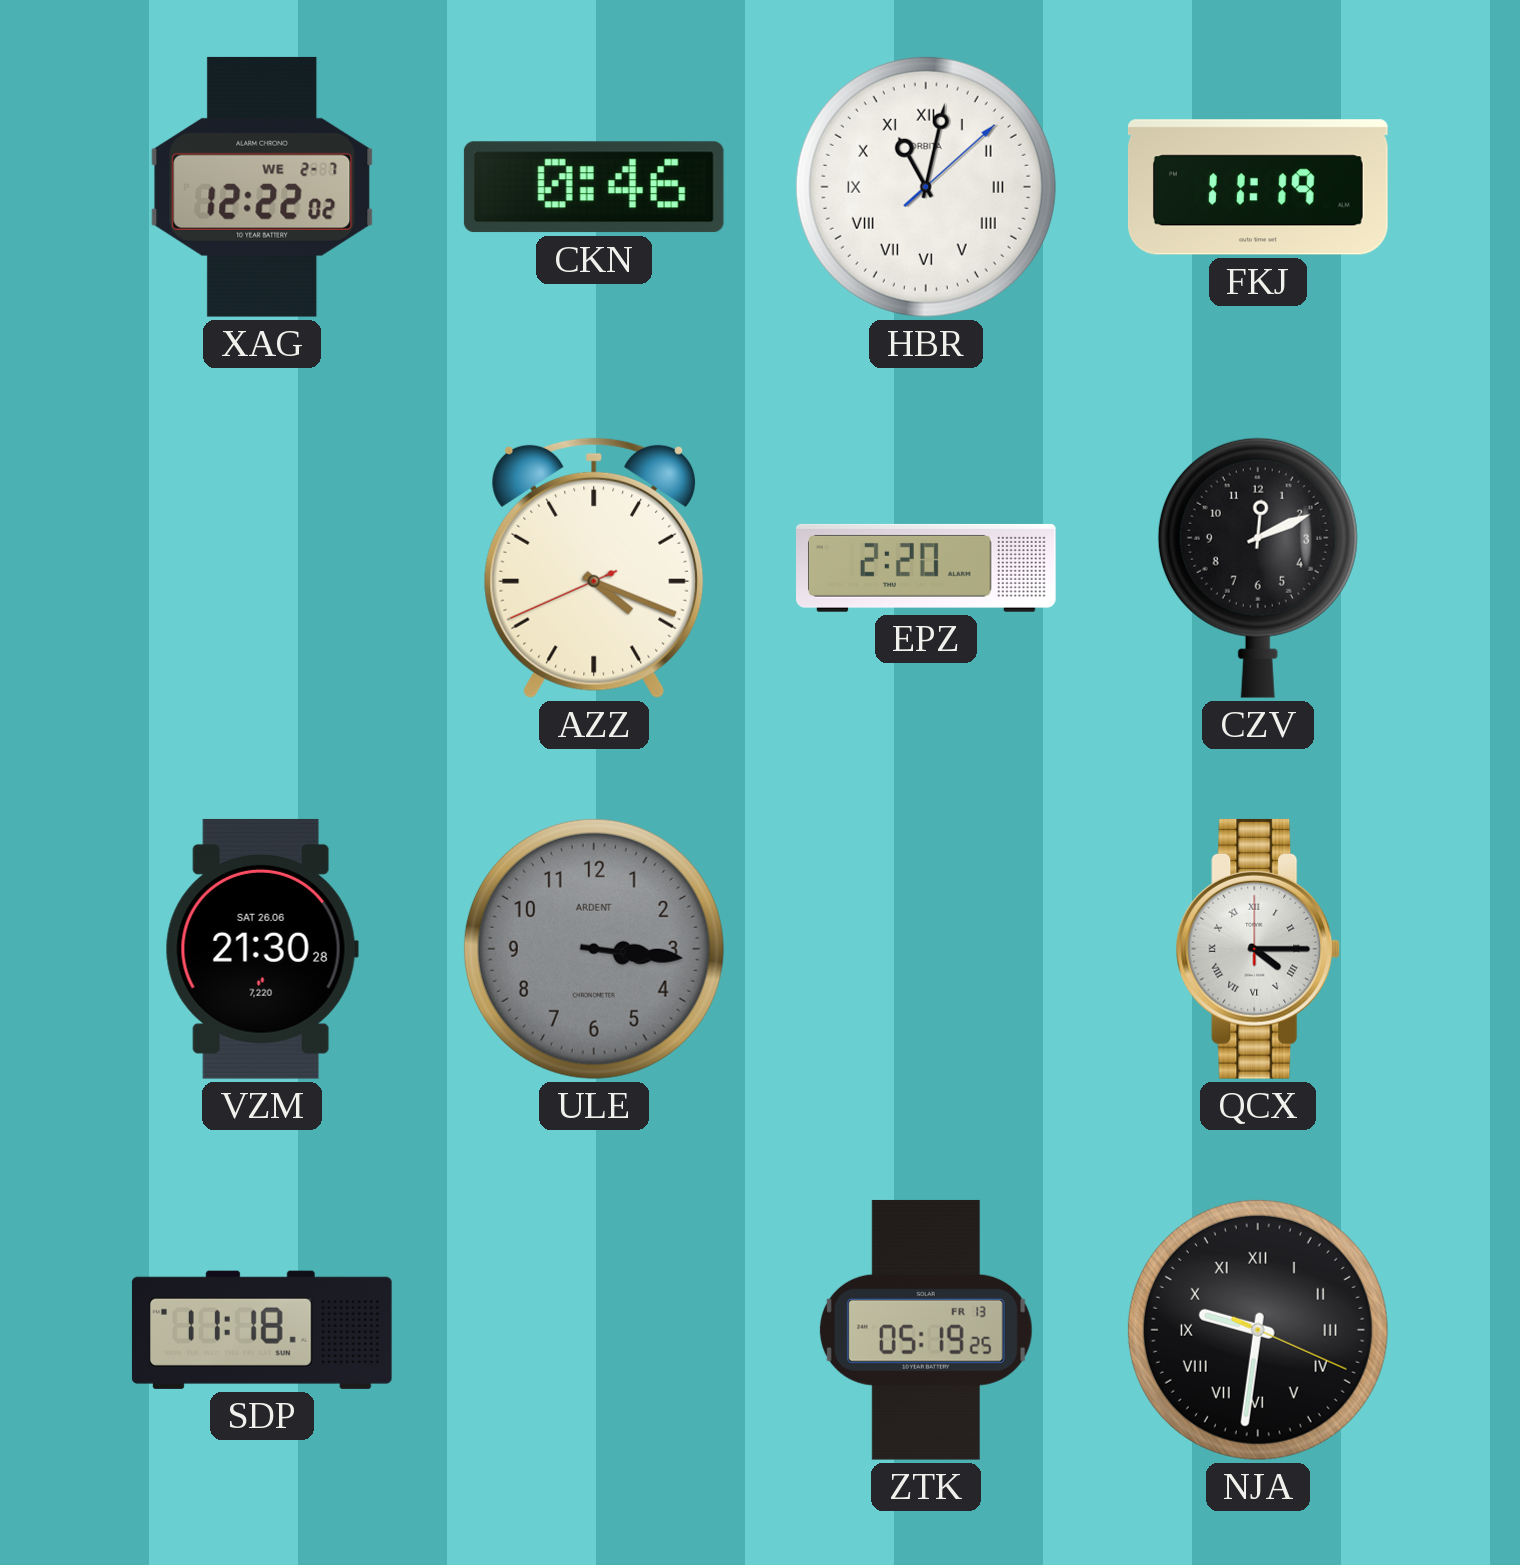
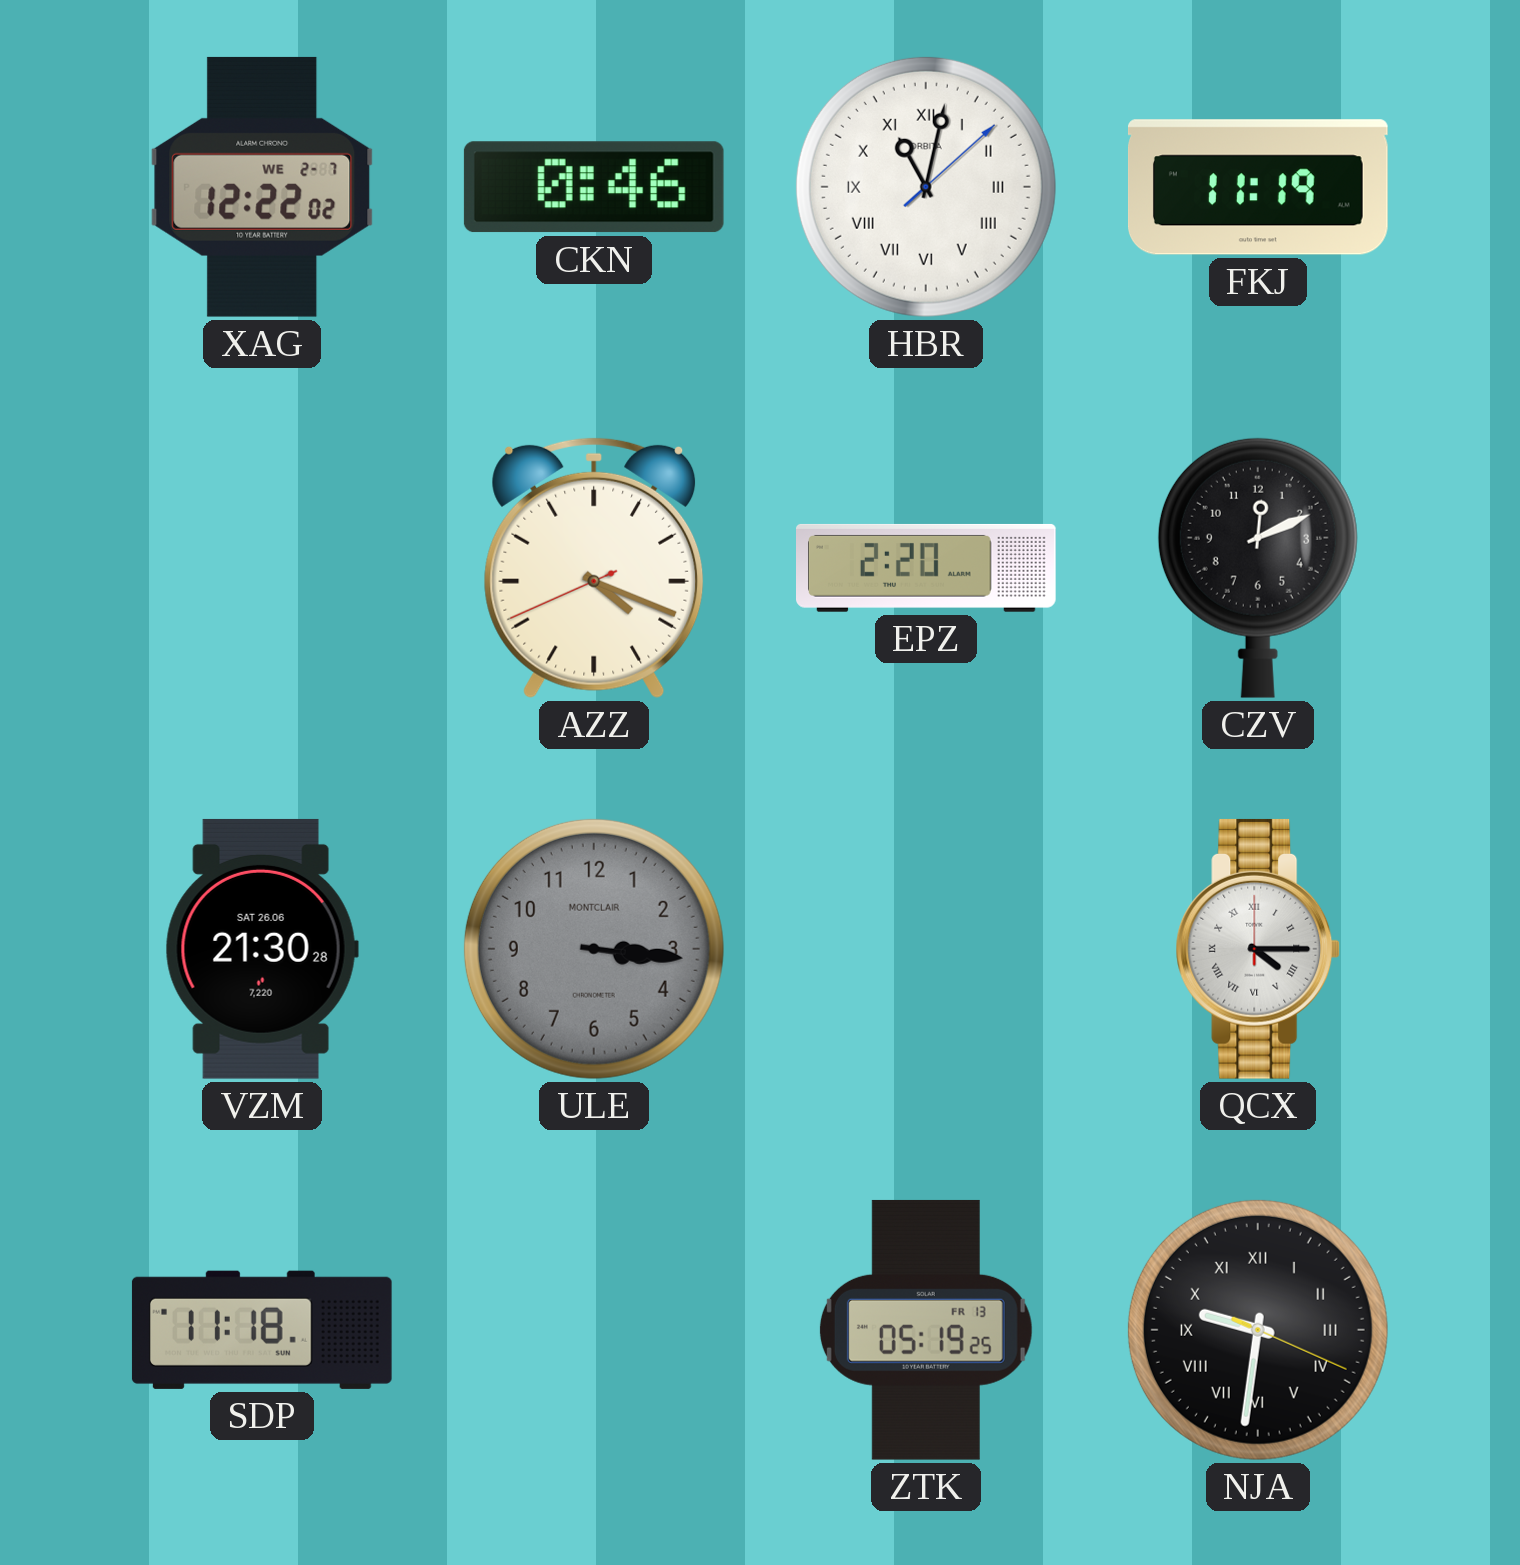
ULE brand: ARDENT -> MONTCLAIR
